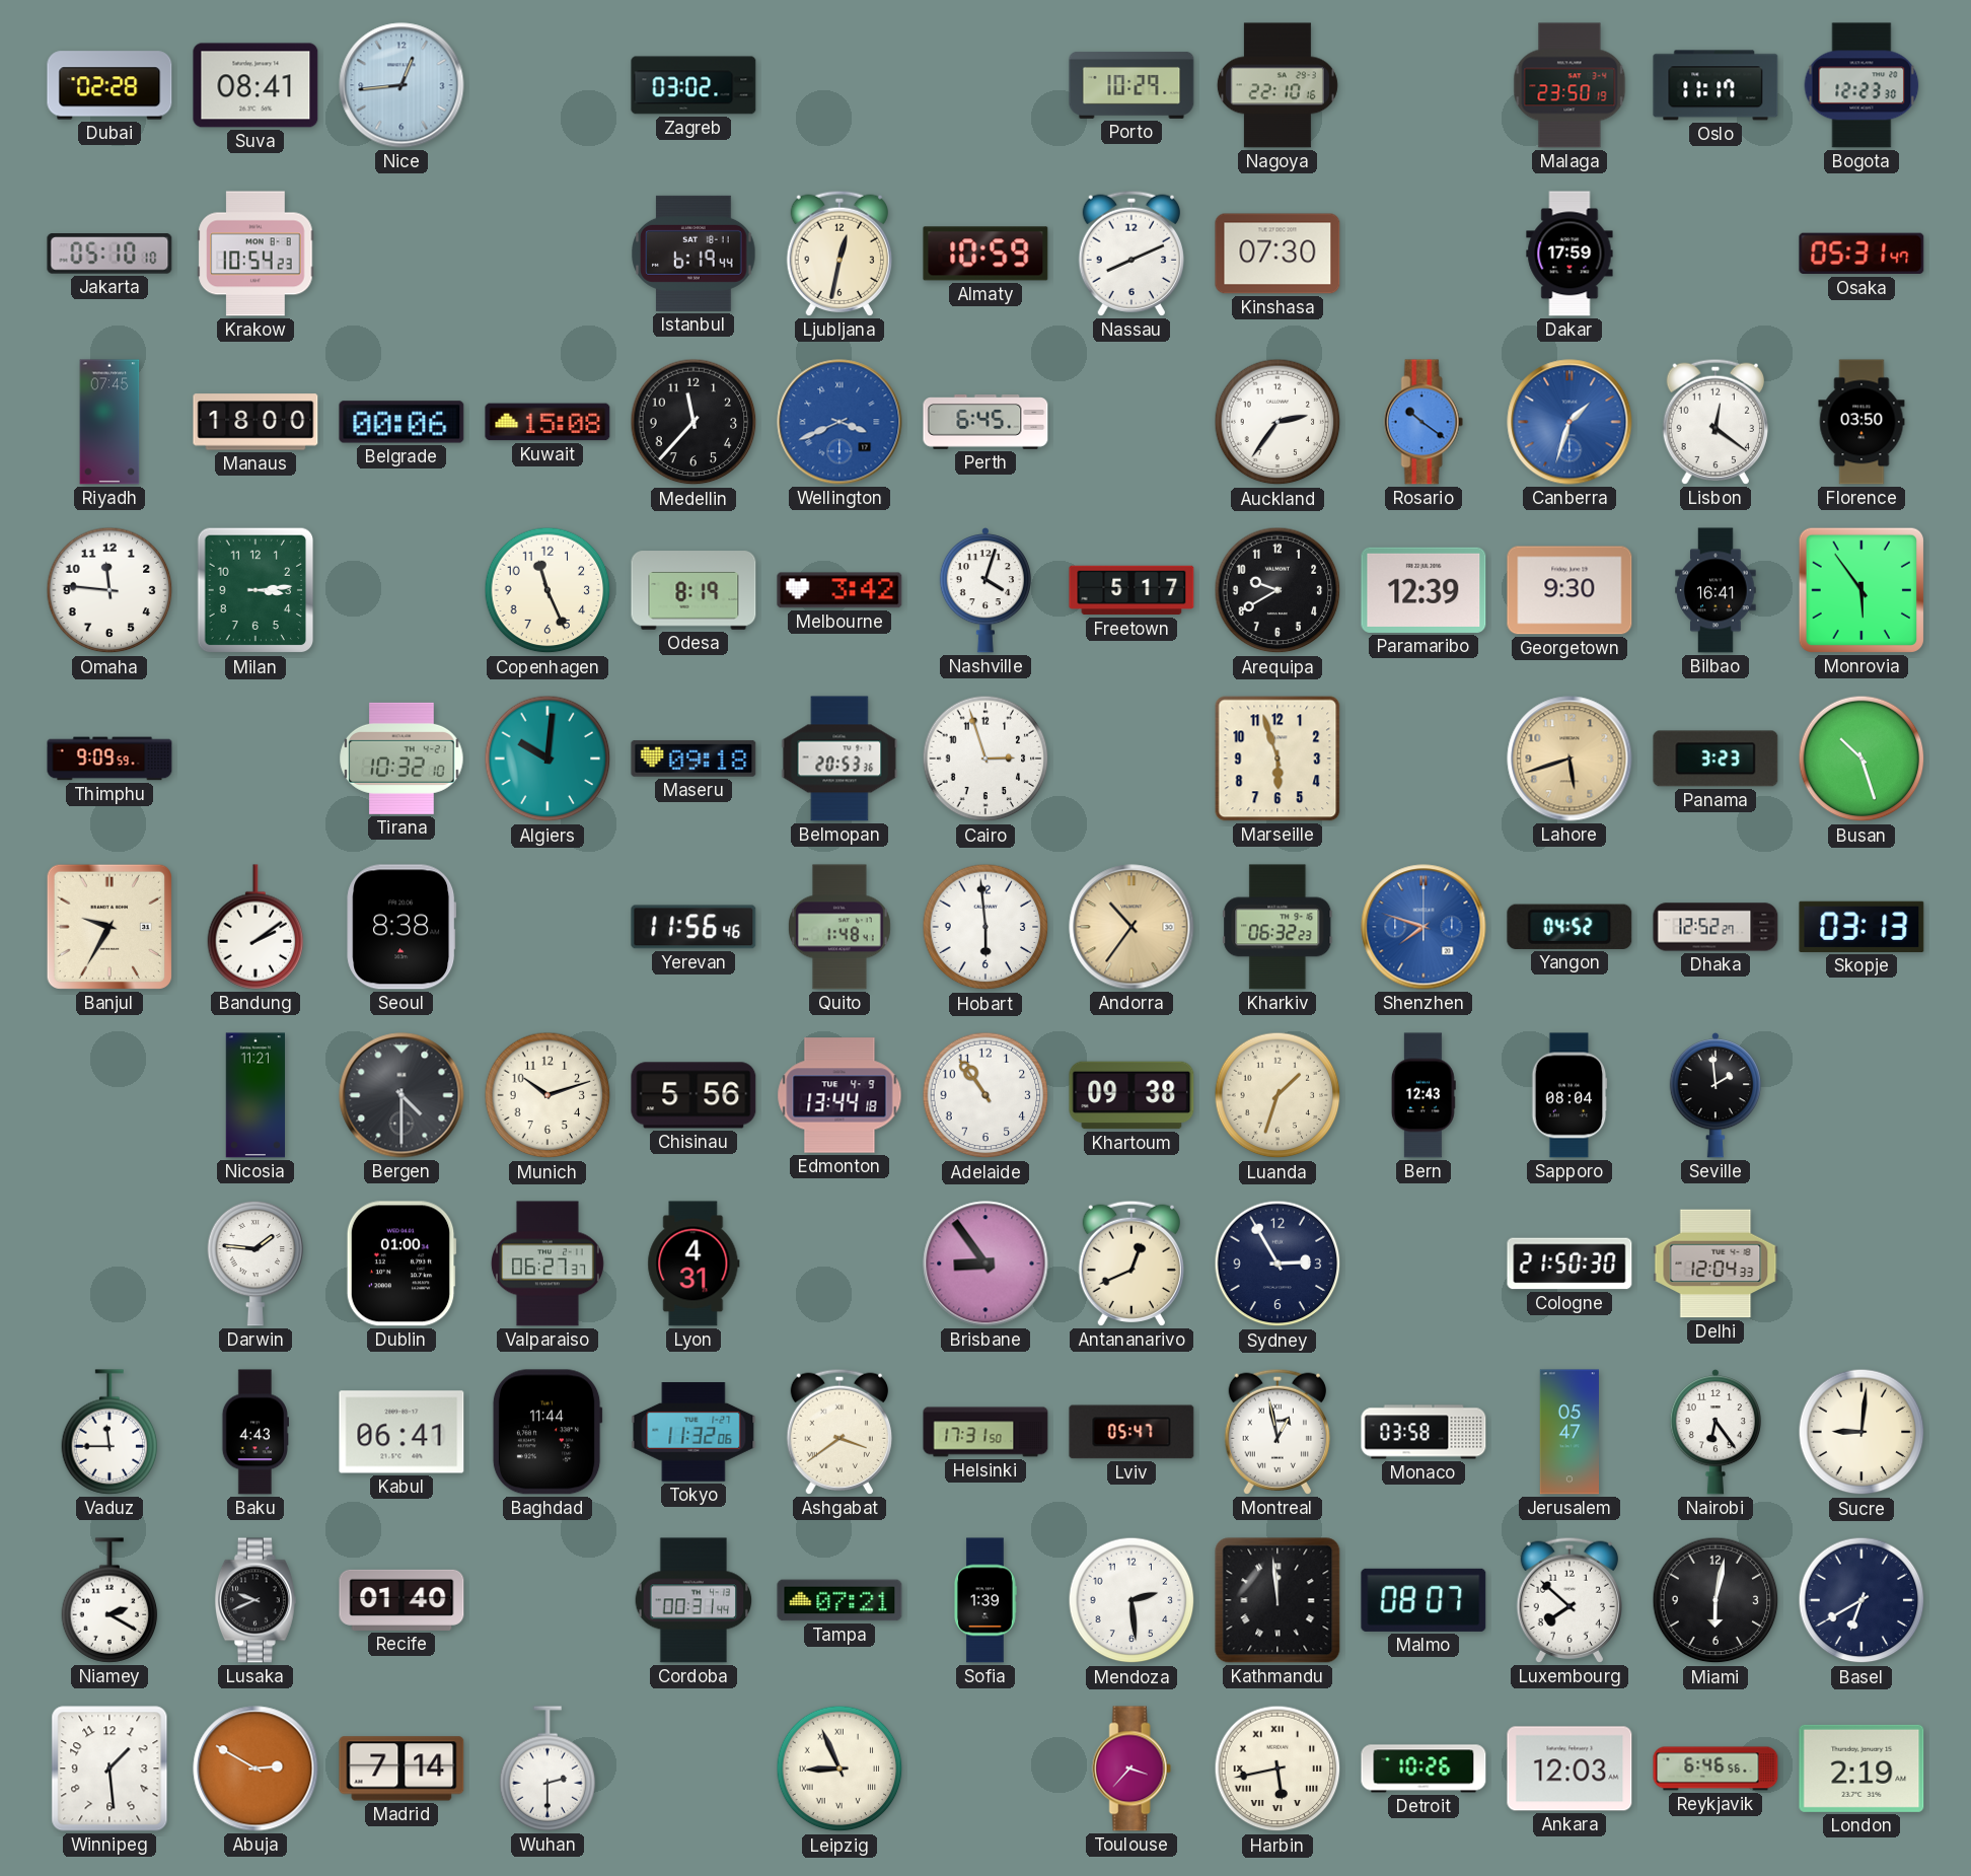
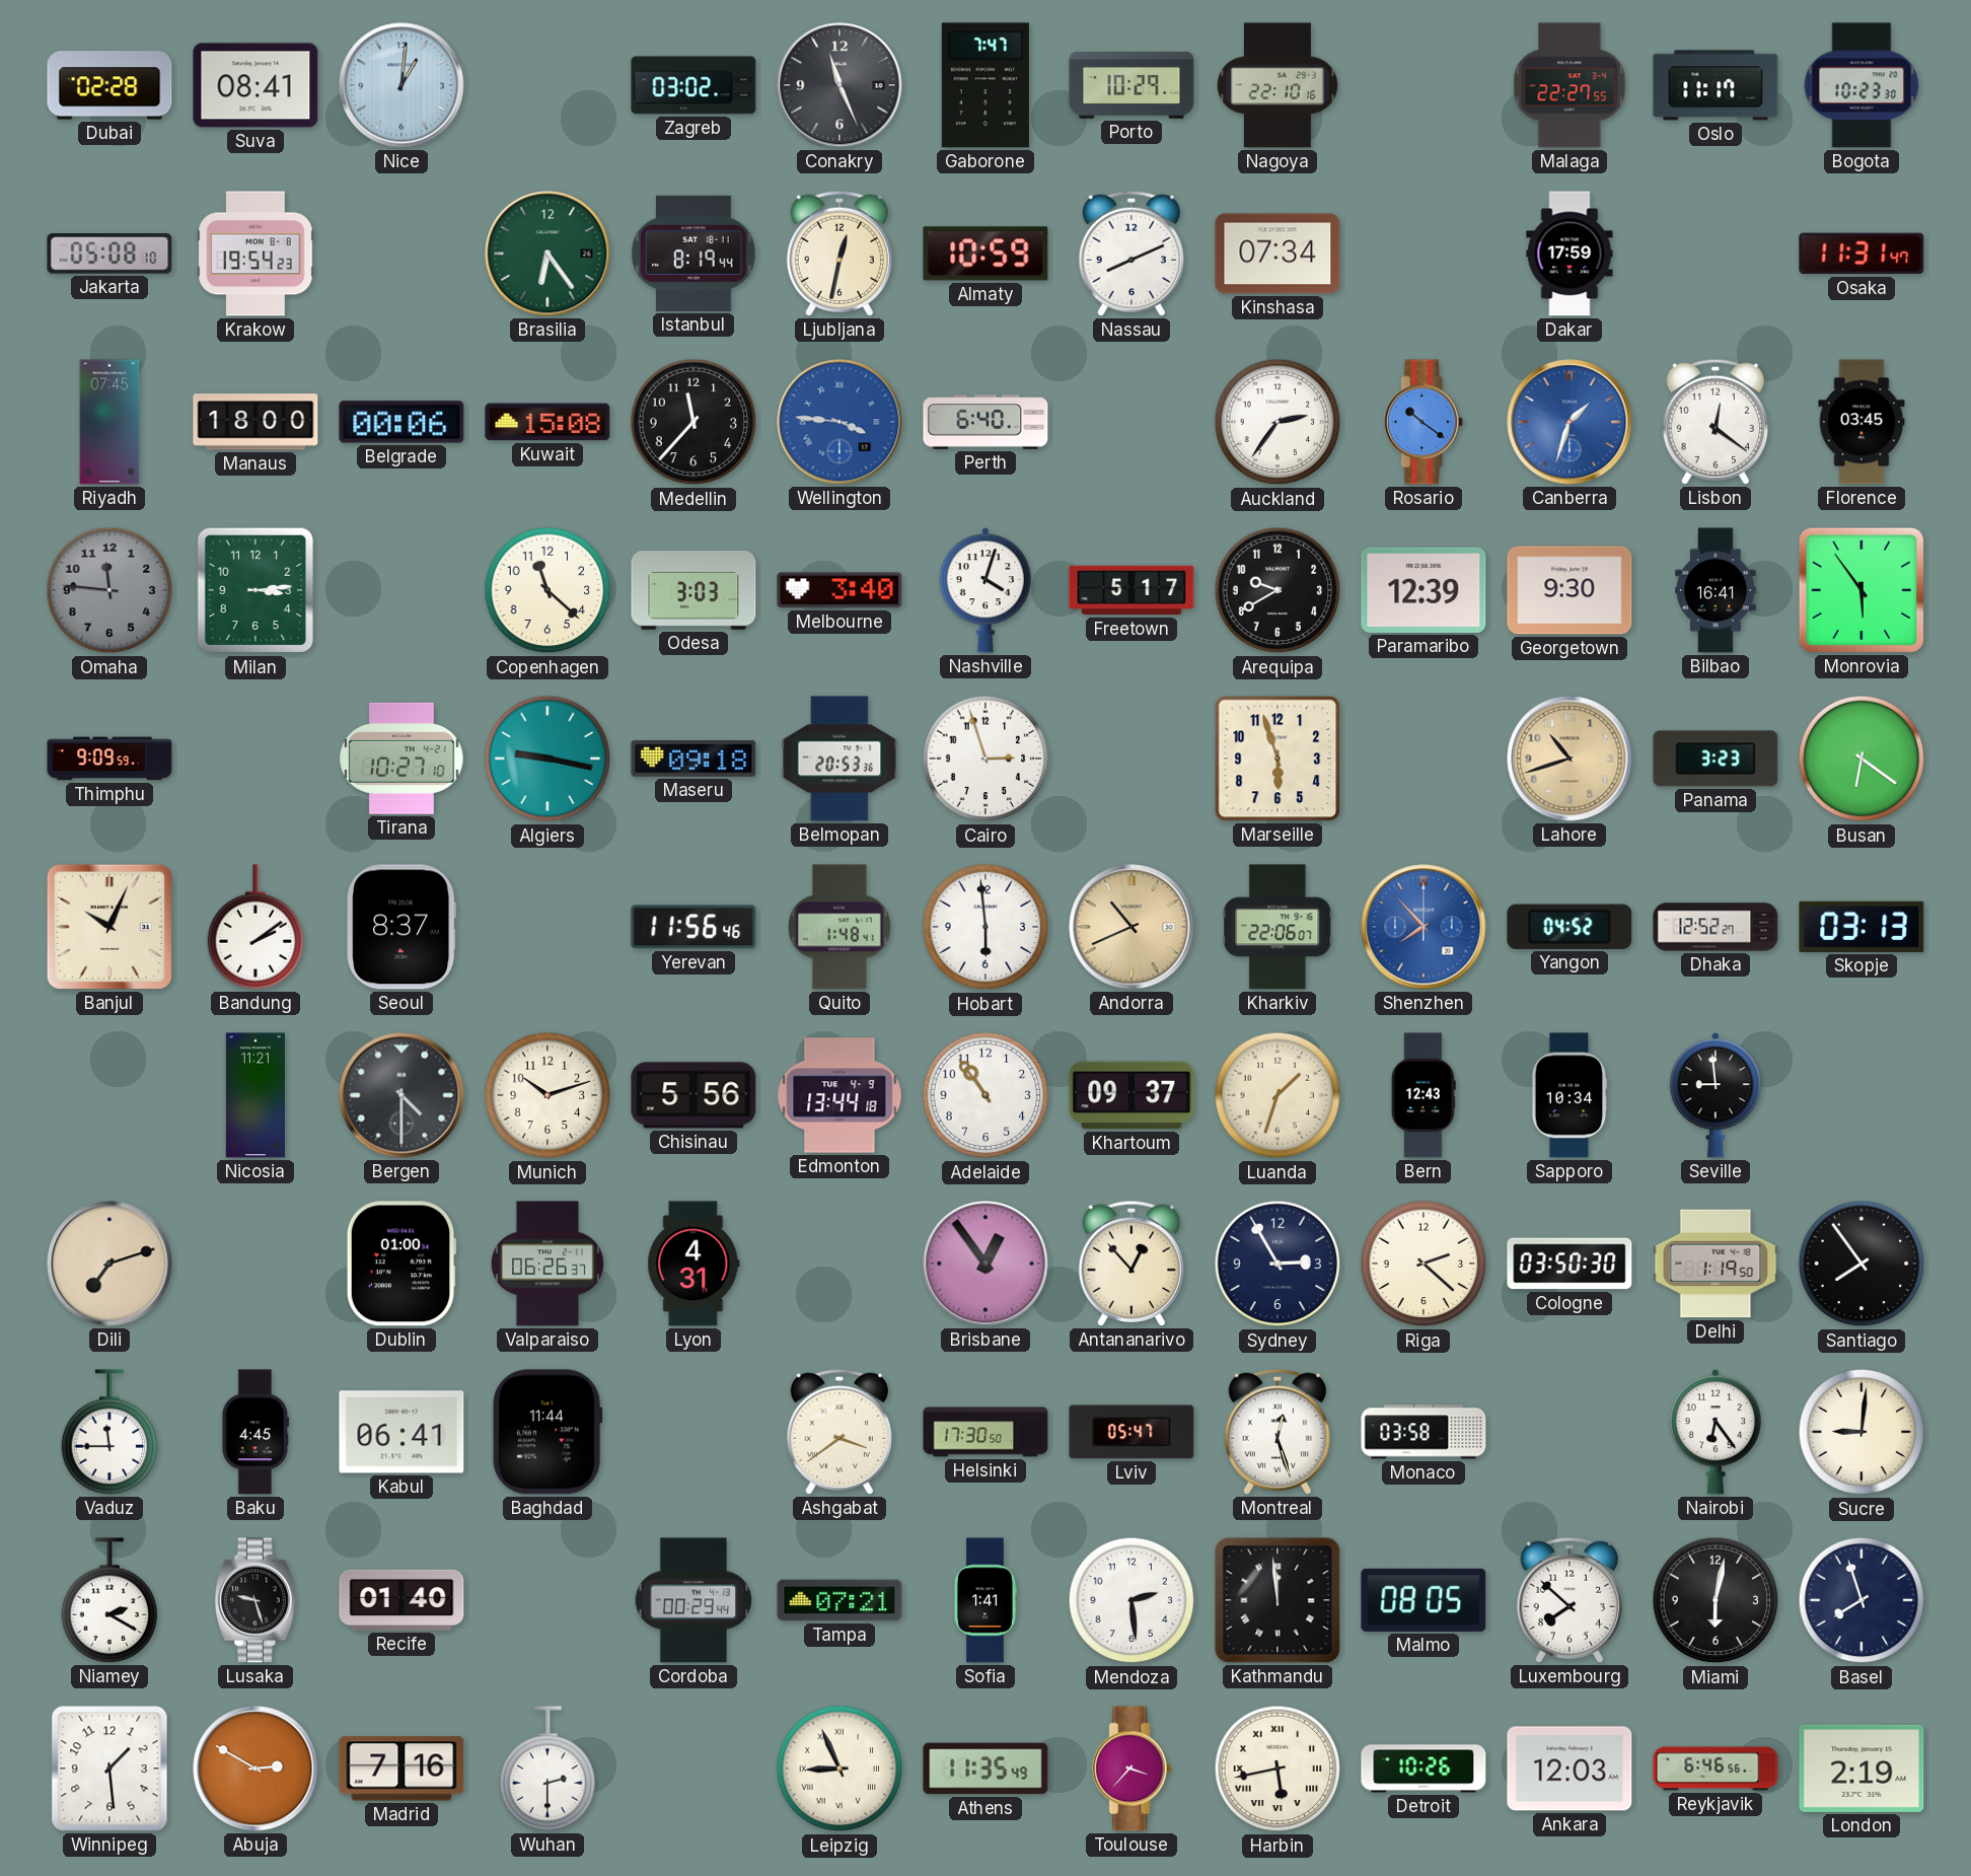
Nice: 12:44 -> 1:01
Conakry: none -> 11:26
Gaborone: none -> 7:47
Malaga: 23:50 -> 22:27
Bogota: 12:23 -> 10:23
Jakarta: 05:10 -> 05:08
Krakow: 10:54 -> 19:54
Brasilia: none -> 6:24
Istanbul: 6:19 -> 8:19
Kinshasa: 07:30 -> 07:34
Osaka: 05:31 -> 11:31
Wellington: 3:41 -> 3:46
Perth: 6:45 -> 6:40
Florence: 03:50 -> 03:45
Omaha dial: white -> grey
Copenhagen: 11:26 -> 11:22
Odesa: 8:19 -> 3:03
Melbourne: 3:42 -> 3:40
Tirana: 10:32 -> 10:27
Algiers: 10:01 -> 9:17
Lahore: 5:42 -> 10:42
Busan: 10:27 -> 6:21
Banjul: 9:35 -> 10:04
Seoul: 8:38 -> 8:37
Andorra: 10:36 -> 10:41
Kharkiv: 06:32 -> 22:06
Shenzhen: 7:48 -> 7:53
Khartoum: 09:38 -> 09:37
Sapporo: 08:04 -> 10:34
Seville: 1:59 -> 8:59
Dili: none -> 7:12
Darwin: 1:46 -> none
Valparaiso: 06:27 -> 06:26
Brisbane: 8:54 -> 12:54
Antananarivo: 12:41 -> 12:53
Riga: none -> 2:22
Cologne: 21:50 -> 03:50
Delhi: 12:04 -> 1:19
Santiago: none -> 7:54
Baku: 4:43 -> 4:45
Tokyo: 11:32 -> none
Helsinki: 17:31 -> 17:30
Montreal: 12:58 -> 12:27
Jerusalem: 05:47 -> none
Lusaka: 9:41 -> 9:27
Cordoba: 00:31 -> 00:29
Sofia: 1:39 -> 1:41
Malmo: 08:07 -> 08:05
Basel: 6:40 -> 7:57
Madrid: 7:14 -> 7:16
Athens: none -> 11:35
